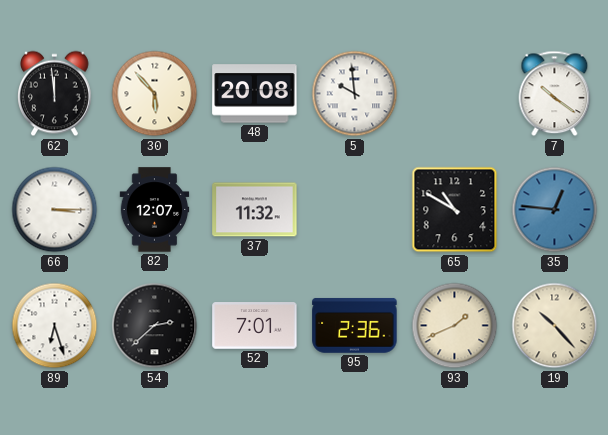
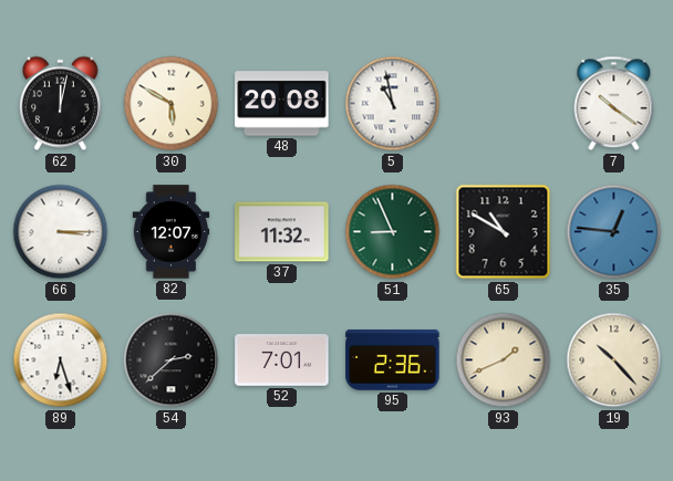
62: 11:59 -> 12:02
30: 5:53 -> 5:50
5: 9:59 -> 10:58
51: none -> 8:56
